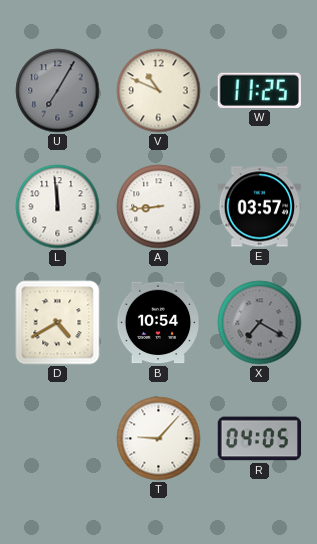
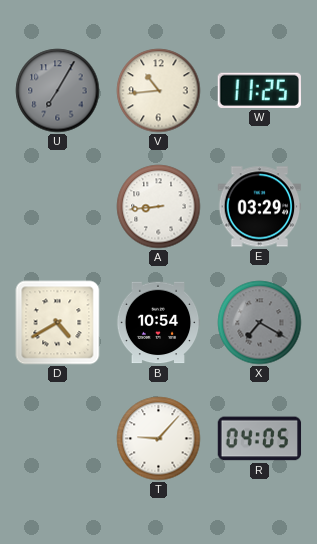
V: 10:49 -> 10:44
L: 11:59 -> none
E: 03:57 -> 03:29
